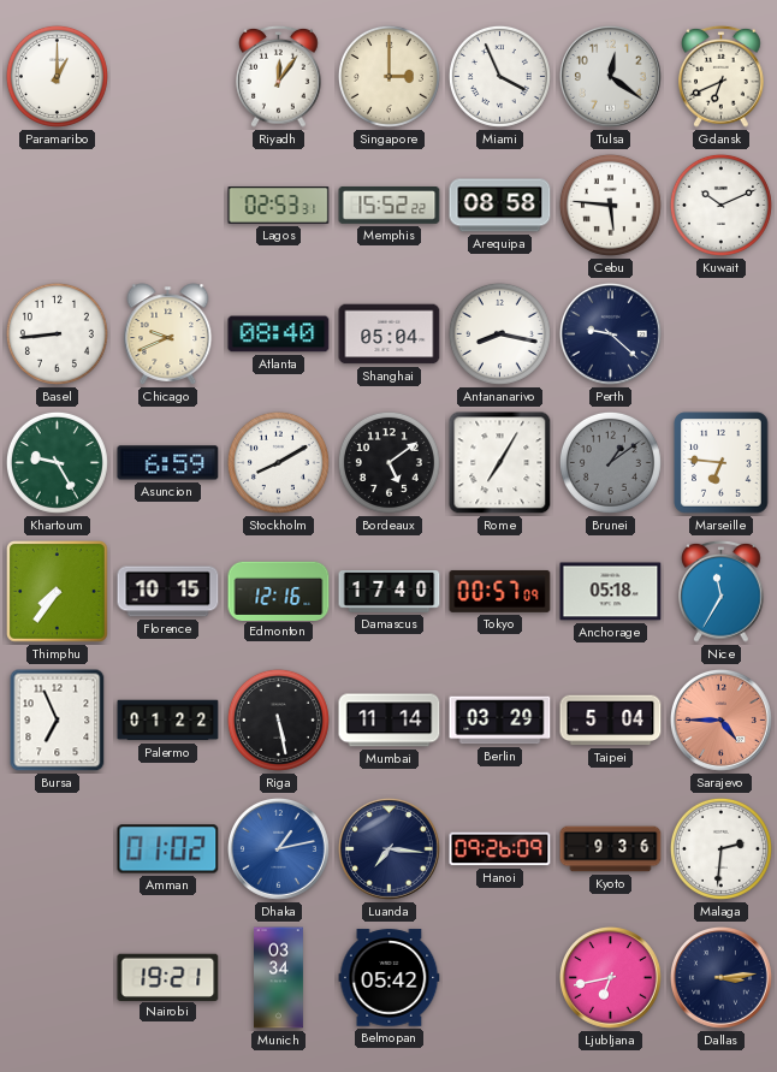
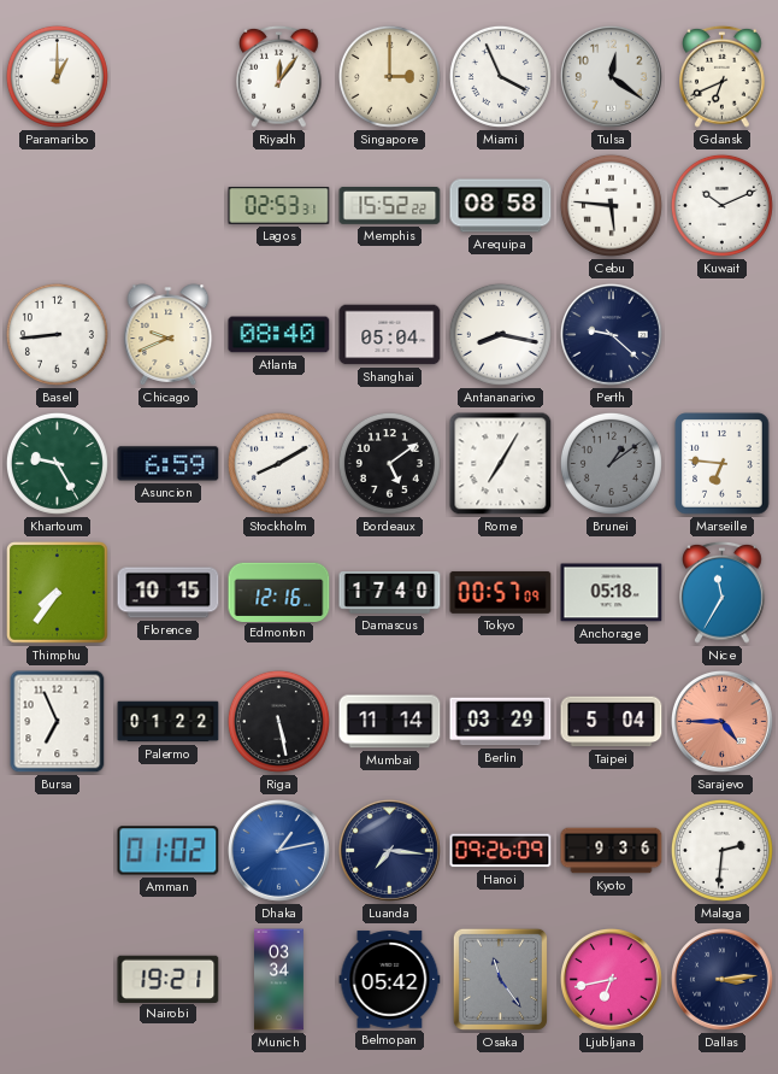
Osaka: none -> 11:24
